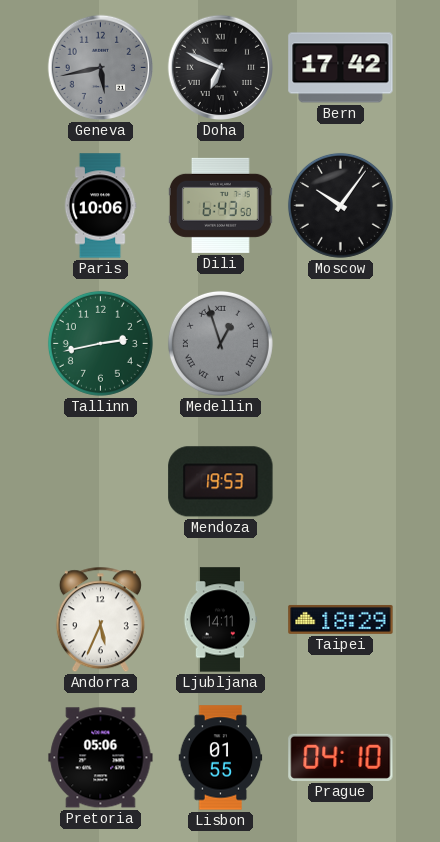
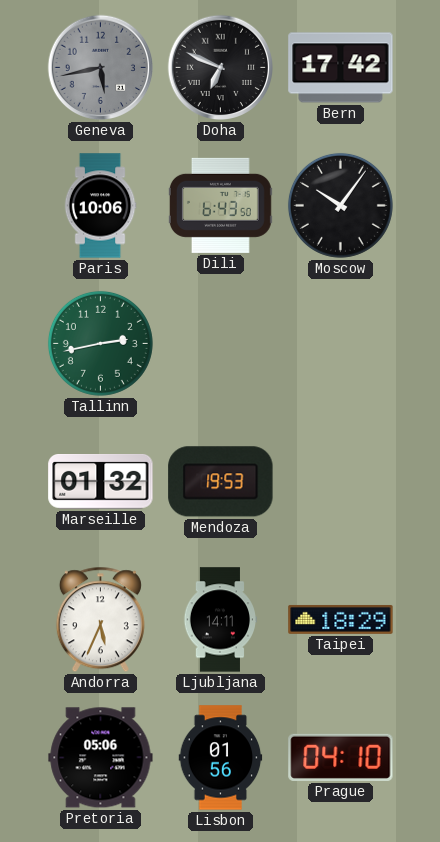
Medellin: 12:57 -> none
Marseille: none -> 01:32
Lisbon: 01:55 -> 01:56
